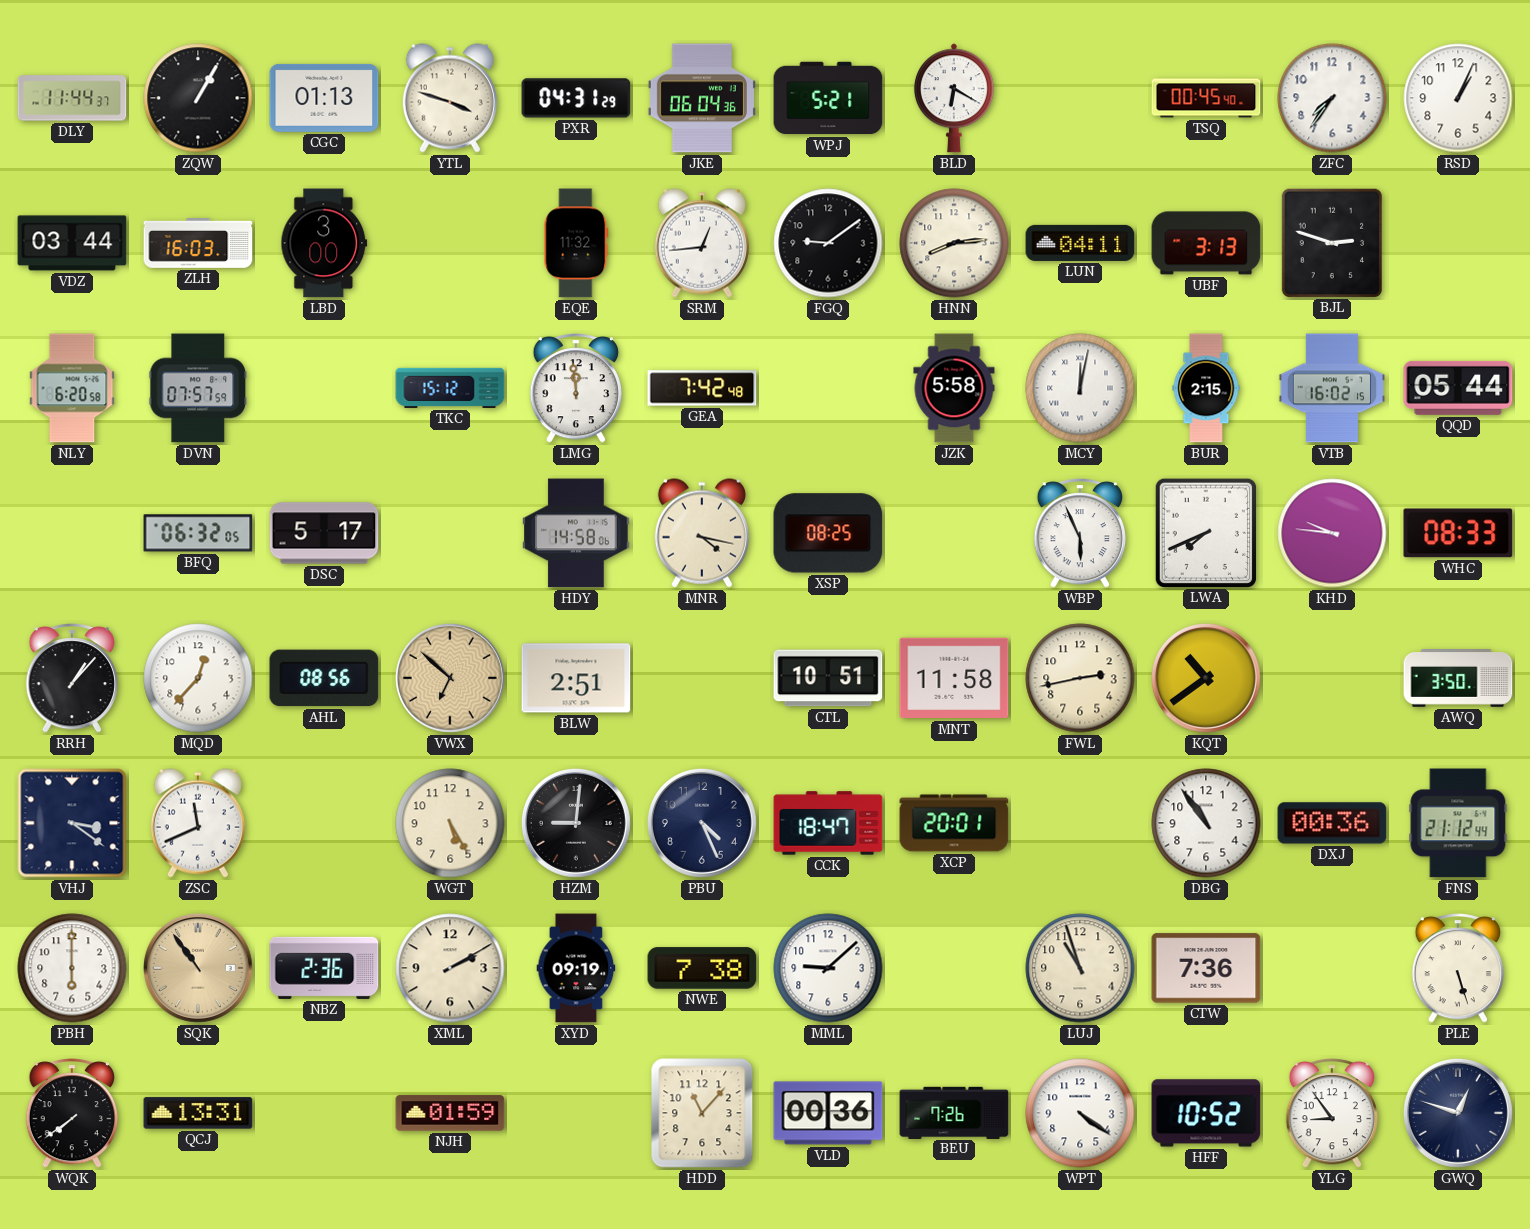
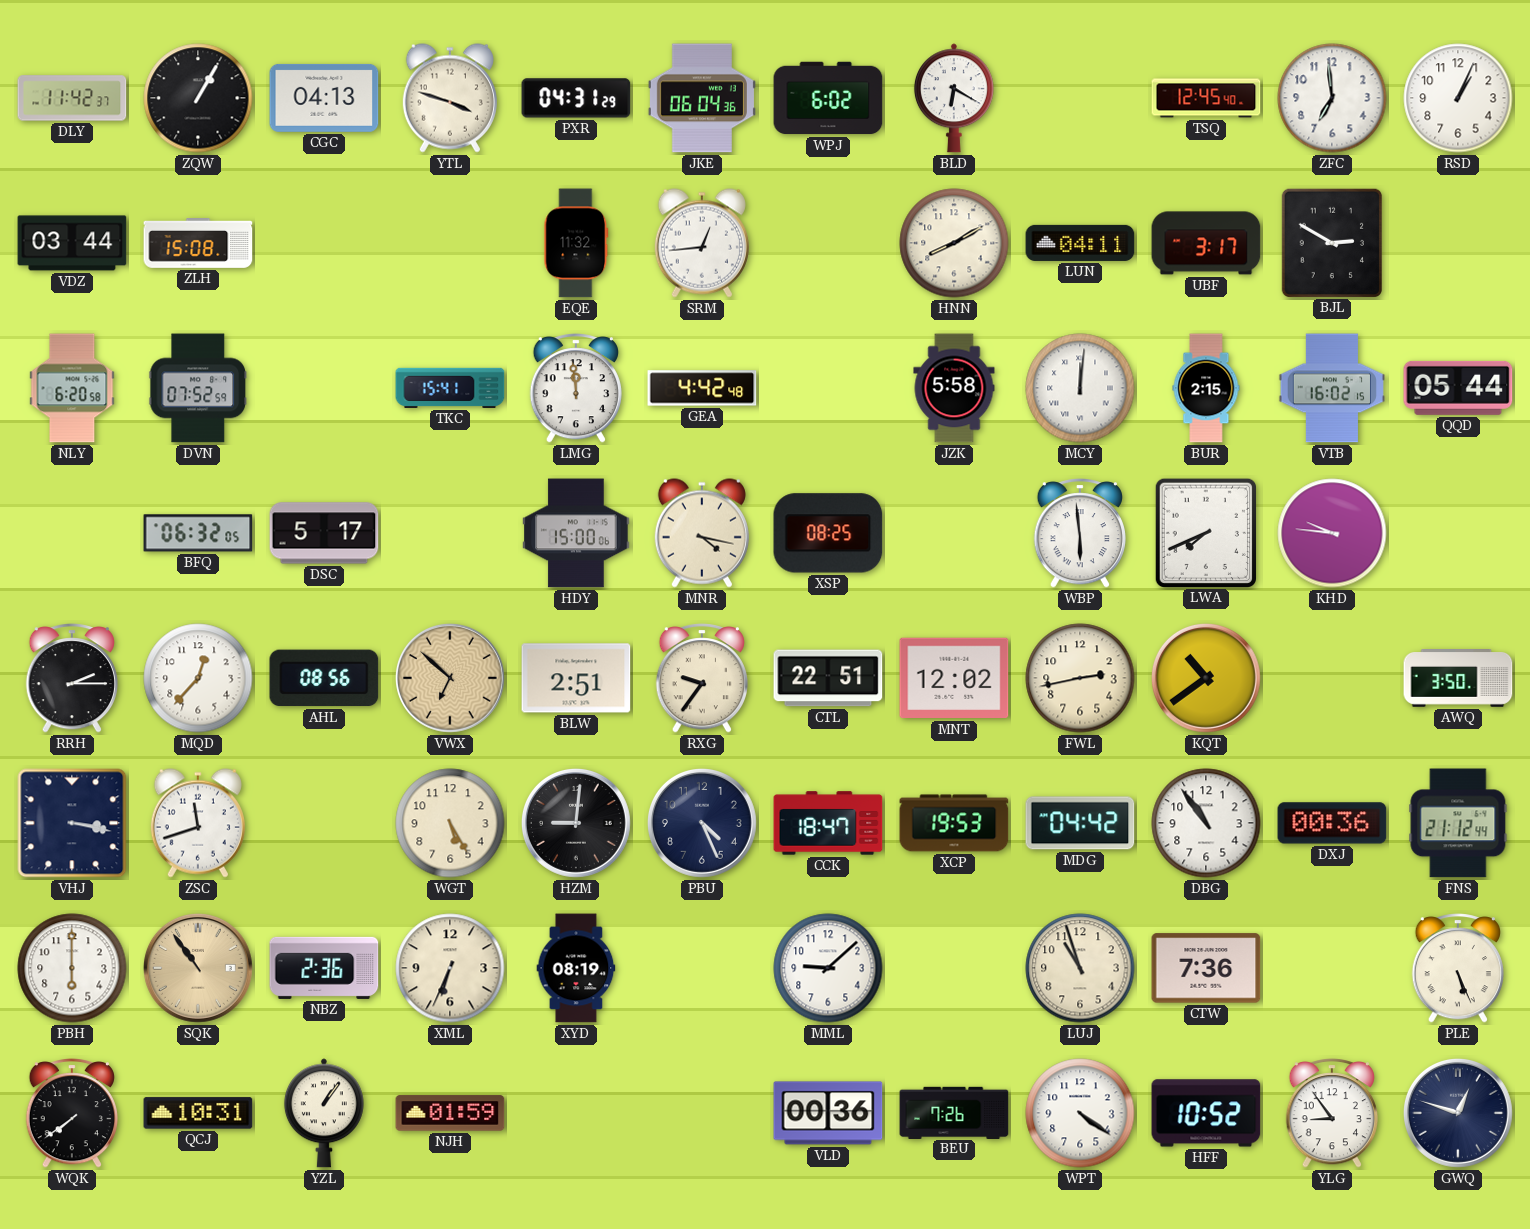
DLY: 11:44 -> 11:42
CGC: 01:13 -> 04:13
WPJ: 5:21 -> 6:02
TSQ: 00:45 -> 12:45
ZFC: 7:36 -> 6:59
ZLH: 16:03 -> 15:08
LBD: 3:00 -> none
FGQ: 9:09 -> none
HNN: 8:14 -> 8:10
UBF: 3:13 -> 3:17
BJL: 2:48 -> 2:50
DVN: 07:57 -> 07:52
TKC: 15:12 -> 15:41
GEA: 7:42 -> 4:42
MCY: 12:02 -> 12:01
HDY: 14:58 -> 15:00
WBP: 5:56 -> 5:59
WHC: 08:33 -> none
RRH: 1:07 -> 2:15
RXG: none -> 9:36
CTL: 10:51 -> 22:51
MNT: 11:58 -> 12:02
VHJ: 3:21 -> 3:17
ZSC: 11:41 -> 11:42
XCP: 20:01 -> 19:53
MDG: none -> 04:42
XML: 2:10 -> 6:34
XYD: 09:19 -> 08:19
NWE: 7:38 -> none
PLE: 5:27 -> 5:26
QCJ: 13:31 -> 10:31
YZL: none -> 1:06
HDD: 11:07 -> none
